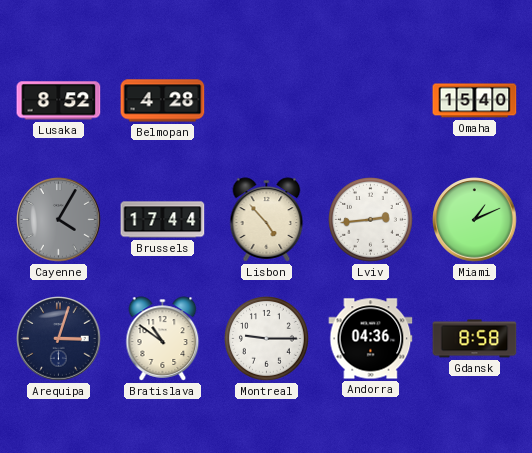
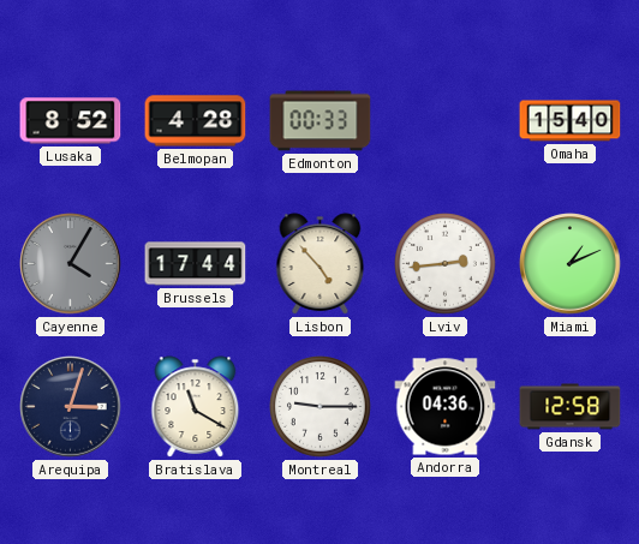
Edmonton: none -> 00:33
Bratislava: 10:51 -> 11:20
Gdansk: 8:58 -> 12:58
